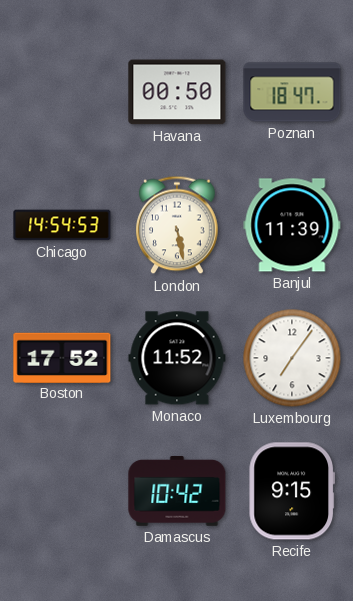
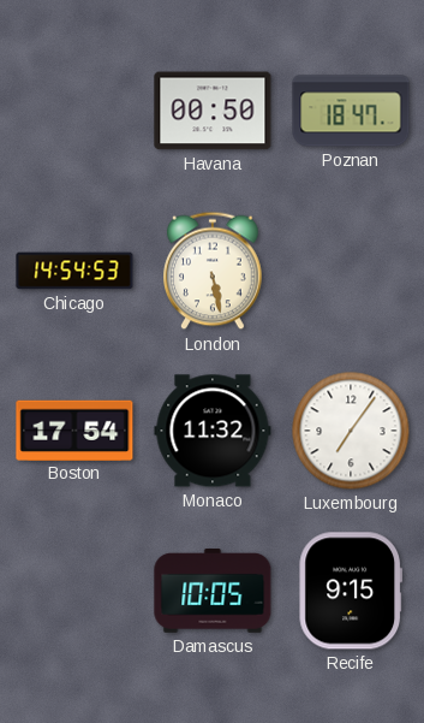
Banjul: 11:39 -> none
Boston: 17:52 -> 17:54
Monaco: 11:52 -> 11:32
Damascus: 10:42 -> 10:05
